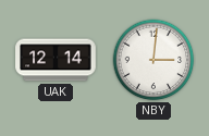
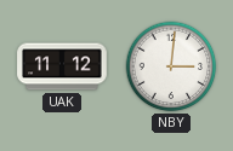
UAK: 12:14 -> 11:12
